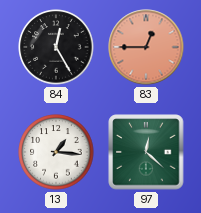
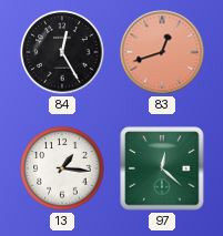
83: 12:45 -> 12:42
